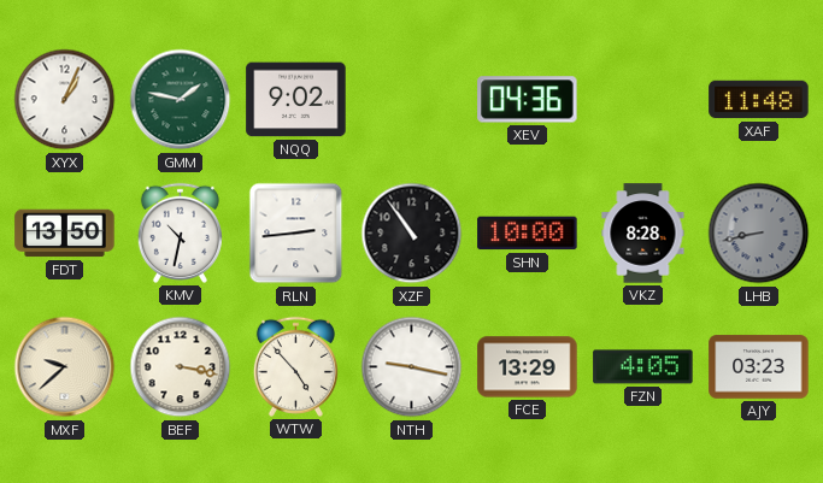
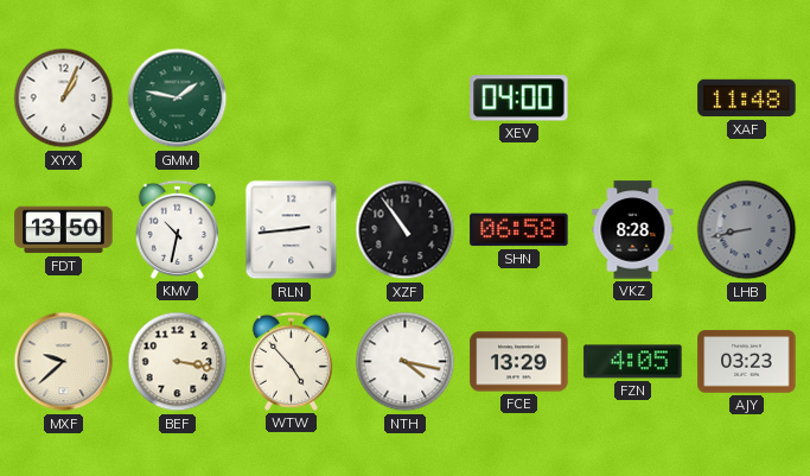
NQQ: 9:02 -> none
XEV: 04:36 -> 04:00
SHN: 10:00 -> 06:58
NTH: 9:17 -> 4:17
